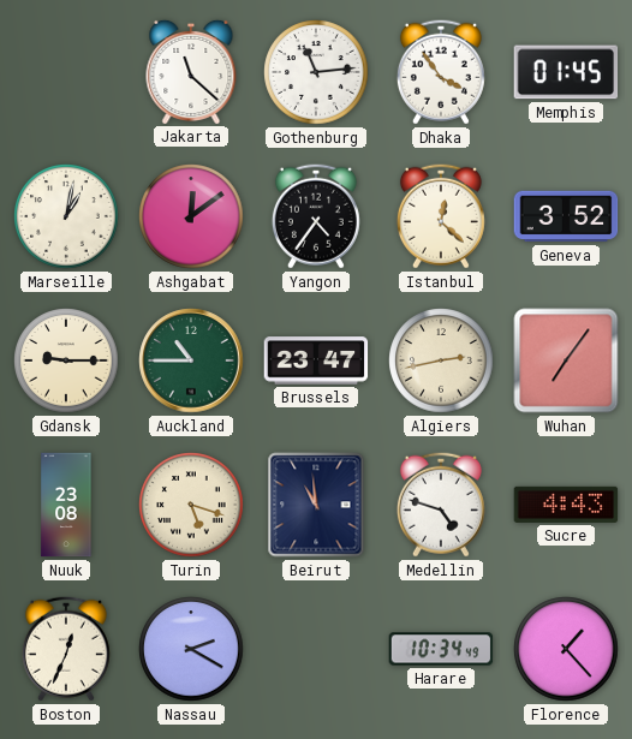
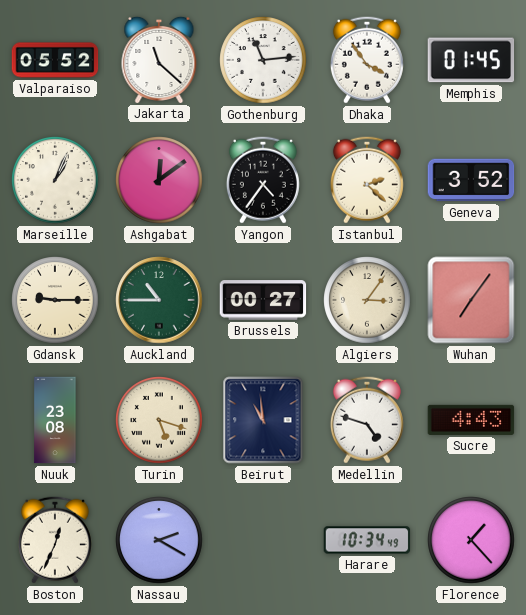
Valparaiso: none -> 05:52
Marseille: 1:02 -> 1:04
Istanbul: 12:22 -> 2:22
Brussels: 23:47 -> 00:27
Algiers: 2:43 -> 3:06
